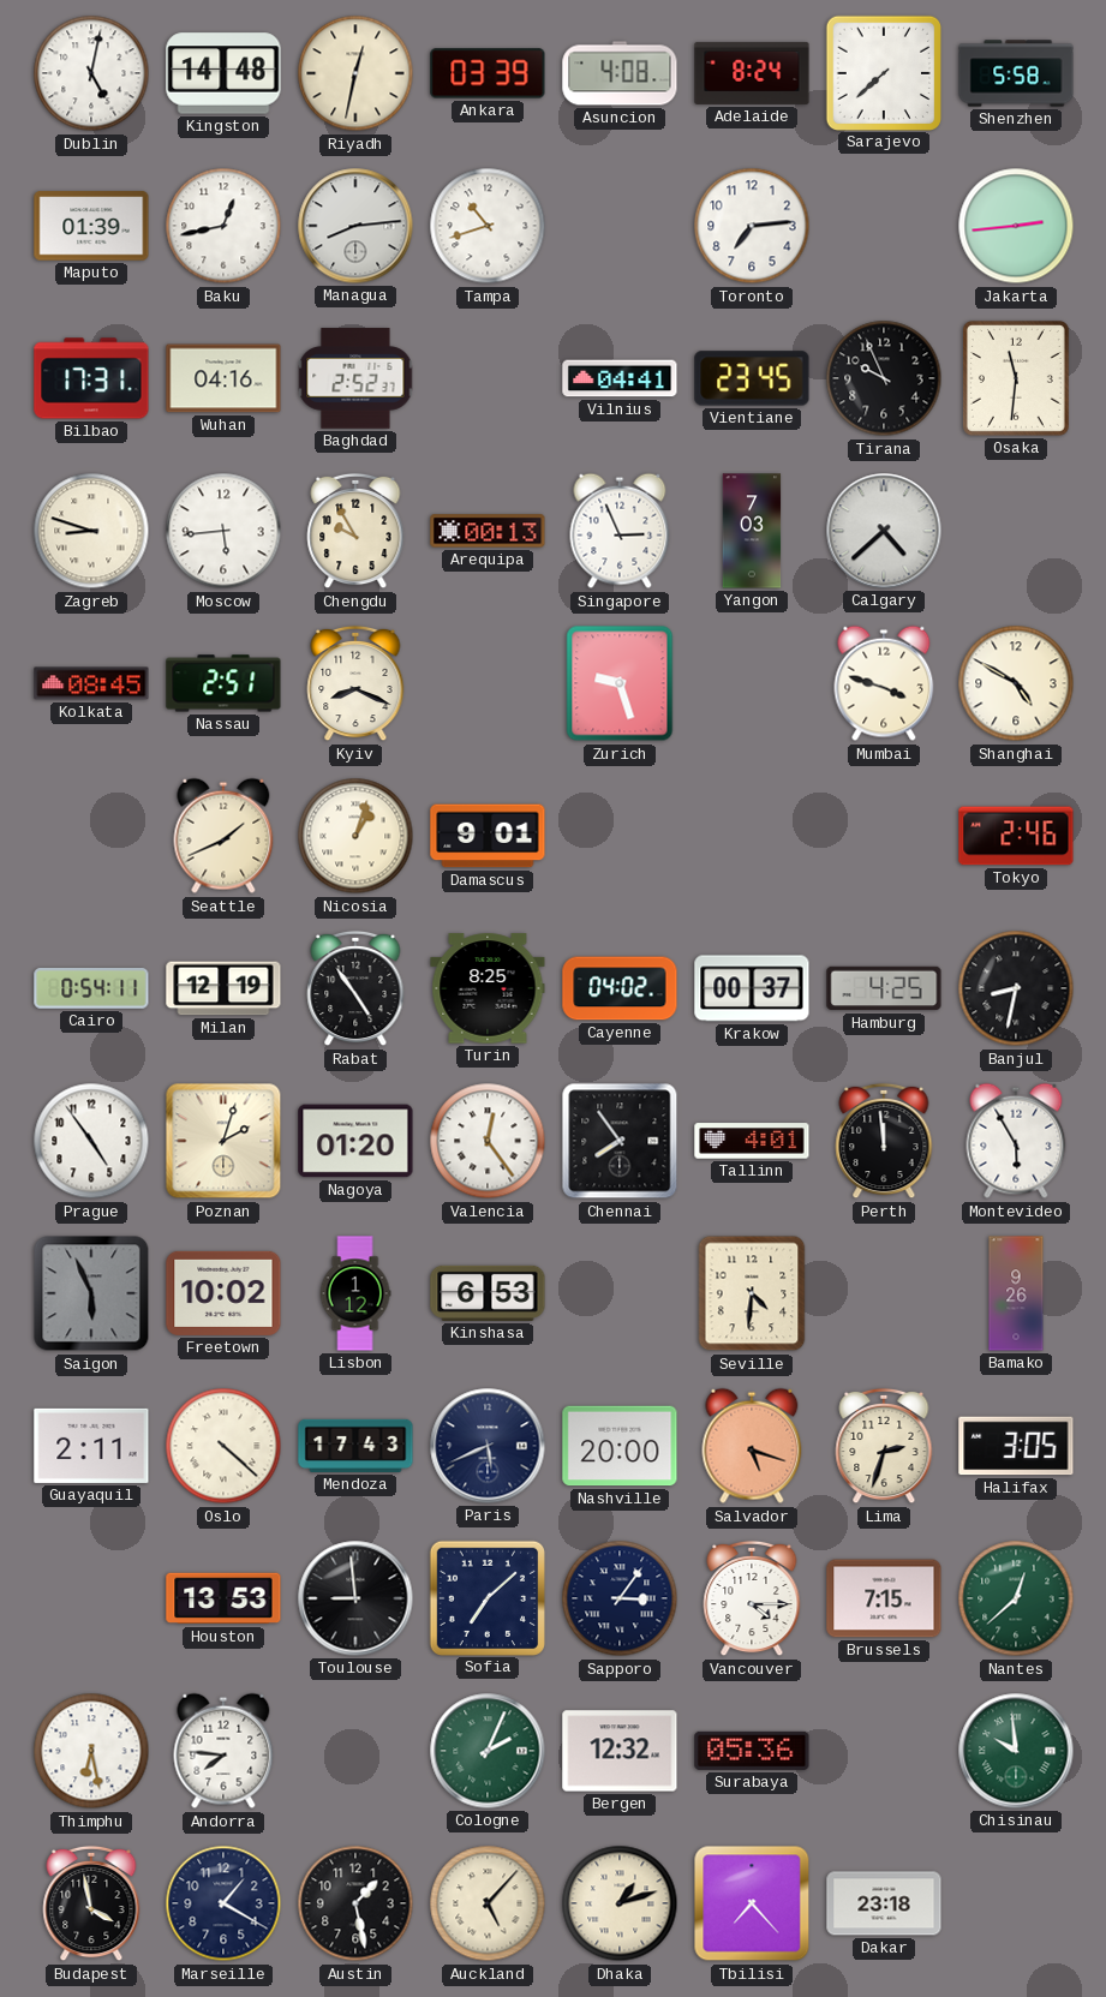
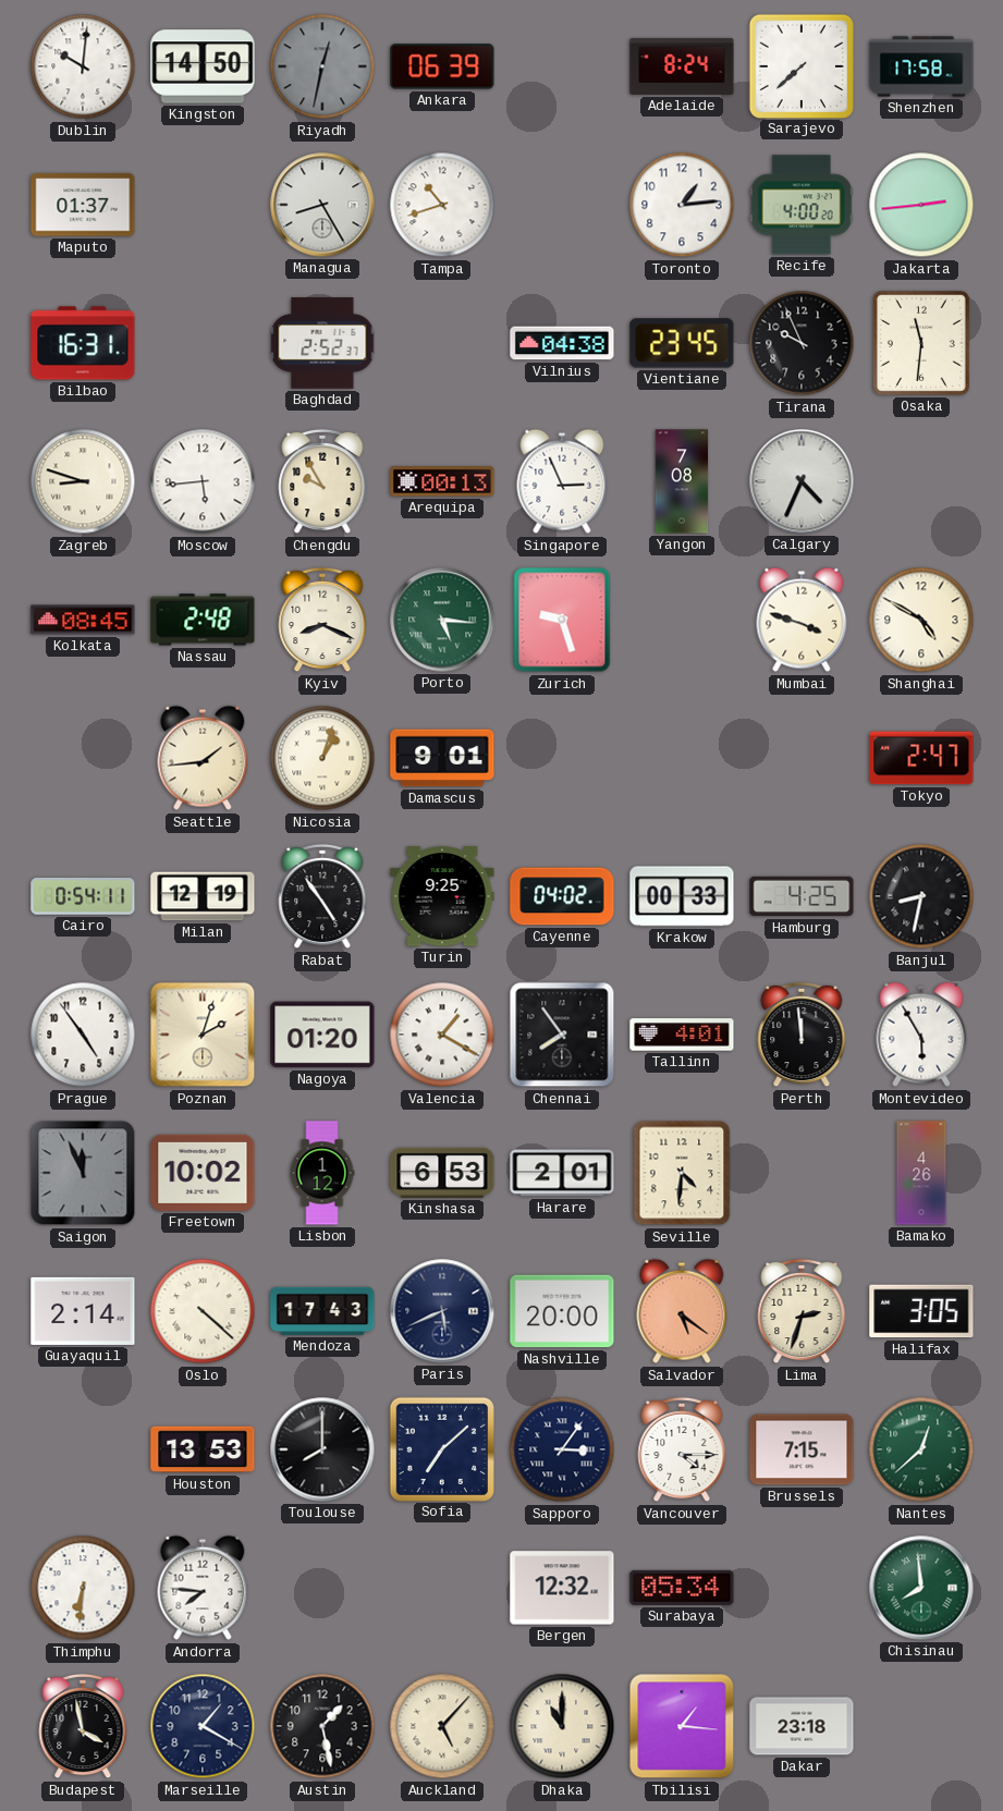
Dublin: 5:02 -> 10:01
Kingston: 14:48 -> 14:50
Riyadh dial: cream -> grey
Ankara: 03:39 -> 06:39
Asuncion: 4:08 -> none
Shenzhen: 5:58 -> 17:58
Maputo: 01:39 -> 01:37
Baku: 12:43 -> none
Managua: 8:14 -> 8:25
Toronto: 7:14 -> 1:14
Recife: none -> 4:00
Bilbao: 17:31 -> 16:31
Wuhan: 04:16 -> none
Vilnius: 04:41 -> 04:38
Yangon: 7:03 -> 7:08
Calgary: 4:38 -> 4:34
Nassau: 2:51 -> 2:48
Porto: none -> 5:16
Seattle: 1:41 -> 1:44
Tokyo: 2:46 -> 2:47
Turin: 8:25 -> 9:25
Krakow: 00:37 -> 00:33
Valencia: 12:24 -> 1:20
Saigon: 5:56 -> 11:56
Harare: none -> 2:01
Bamako: 9:26 -> 4:26
Guayaquil: 2:11 -> 2:14
Salvador: 5:18 -> 5:21
Toulouse: 8:59 -> 8:00
Thimphu: 6:28 -> 6:31
Cologne: 2:04 -> none
Surabaya: 05:36 -> 05:34
Chisinau: 9:59 -> 7:59
Dhaka: 1:12 -> 11:00
Tbilisi: 7:23 -> 1:16
